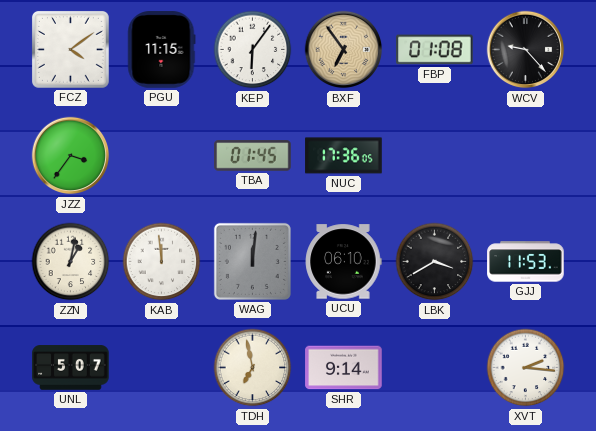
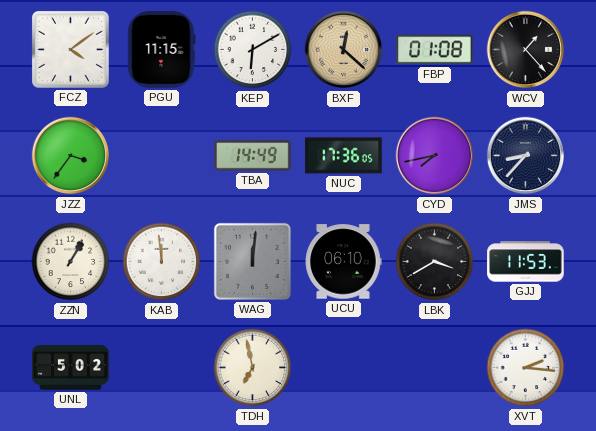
KEP: 6:06 -> 6:10
BXF: 6:54 -> 12:22
WCV: 9:23 -> 1:23
TBA: 01:45 -> 14:49
CYD: none -> 7:43
JMS: none -> 8:37
ZZN: 1:02 -> 1:05
UNL: 5:07 -> 5:02
SHR: 9:14 -> none
